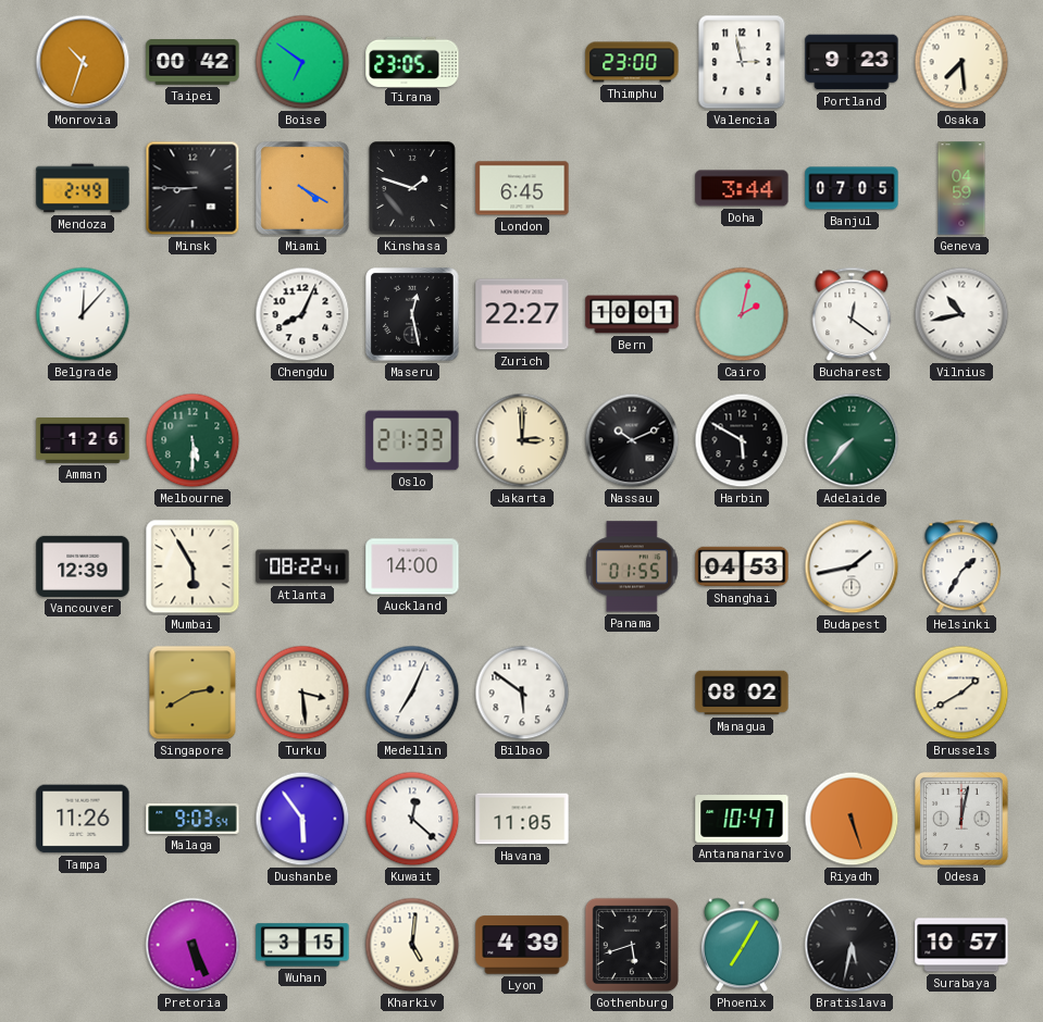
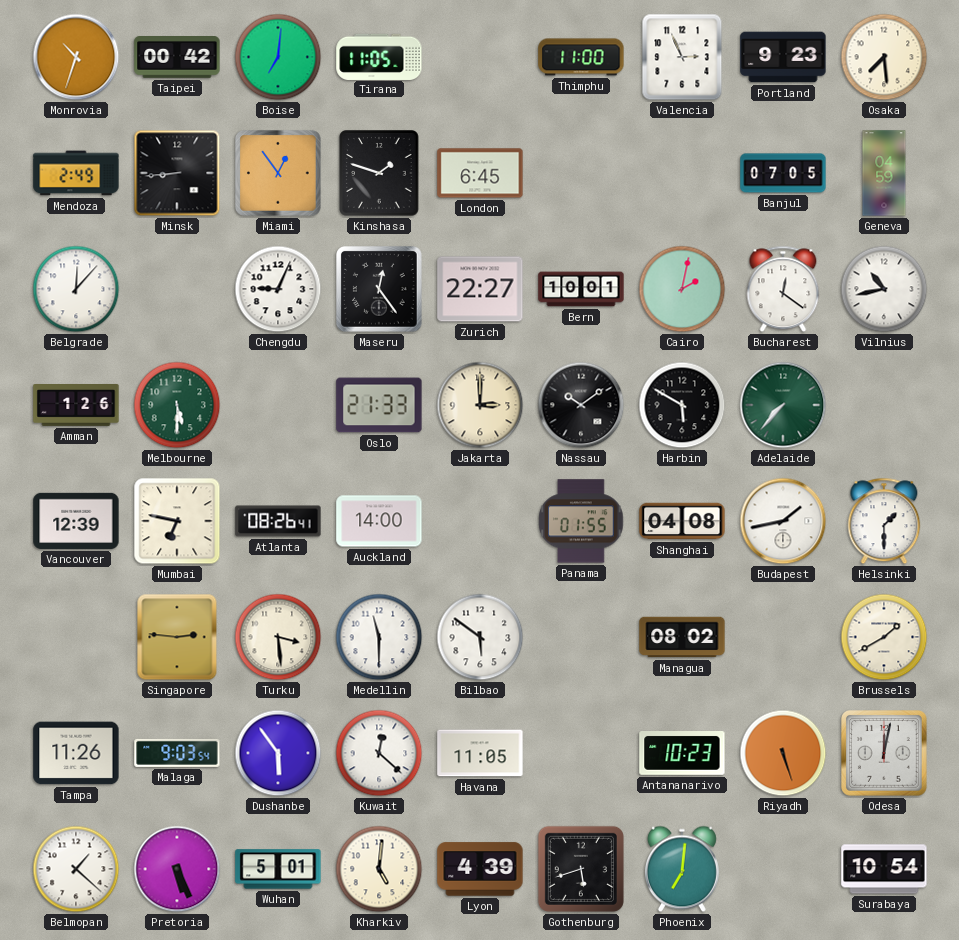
Boise: 6:51 -> 7:01
Tirana: 23:05 -> 11:05
Thimphu: 23:00 -> 11:00
Valencia: 2:58 -> 2:56
Minsk: 8:45 -> 8:44
Miami: 4:20 -> 12:54
Doha: 3:44 -> none
Chengdu: 8:04 -> 9:04
Maseru: 12:28 -> 12:24
Nassau: 10:11 -> 10:09
Mumbai: 5:55 -> 6:47
Atlanta: 08:22 -> 08:26
Shanghai: 04:53 -> 04:08
Helsinki: 1:35 -> 1:30
Singapore: 2:40 -> 2:46
Medellin: 7:04 -> 11:30
Antananarivo: 10:47 -> 10:23
Belmopan: none -> 1:22
Wuhan: 3:15 -> 5:01
Phoenix: 7:05 -> 7:01
Bratislava: 5:32 -> none
Surabaya: 10:57 -> 10:54
